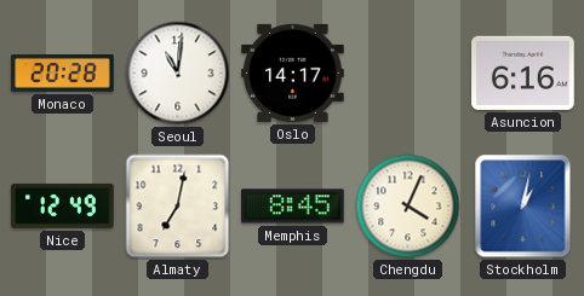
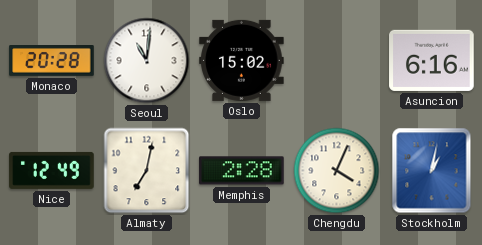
Oslo: 14:17 -> 15:02
Memphis: 8:45 -> 2:28
